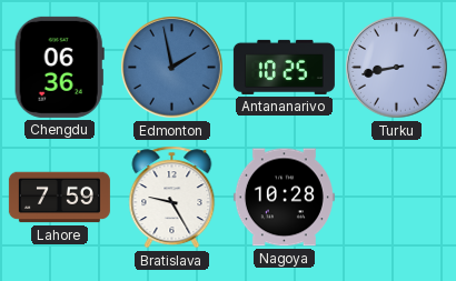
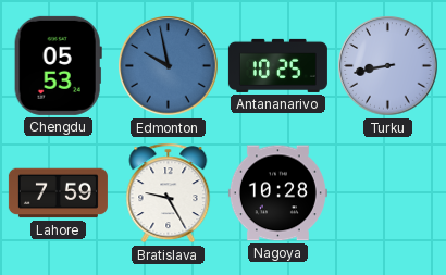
Chengdu: 06:36 -> 05:53
Edmonton: 1:58 -> 9:58
